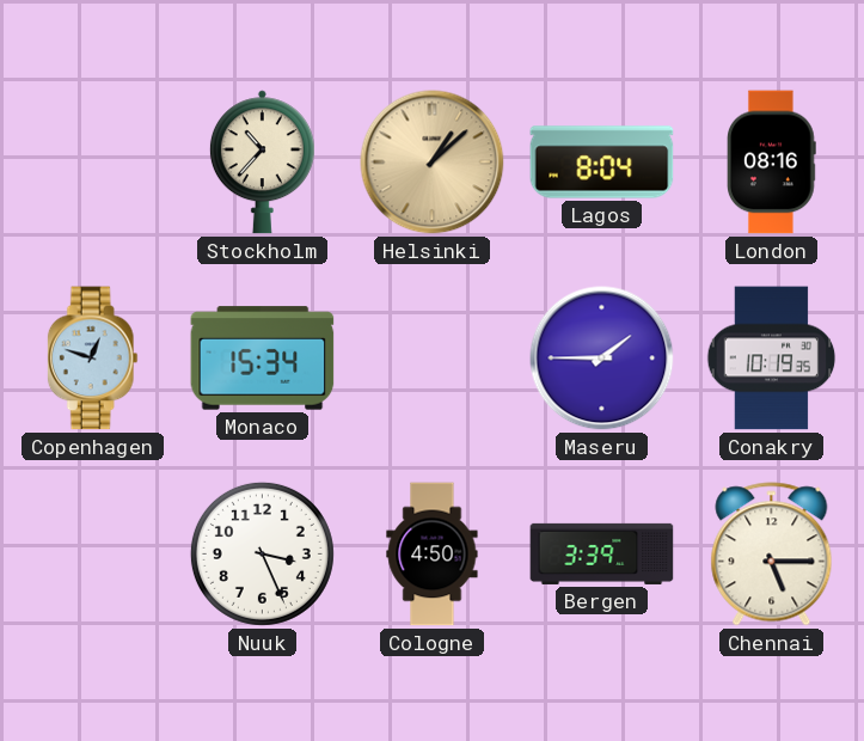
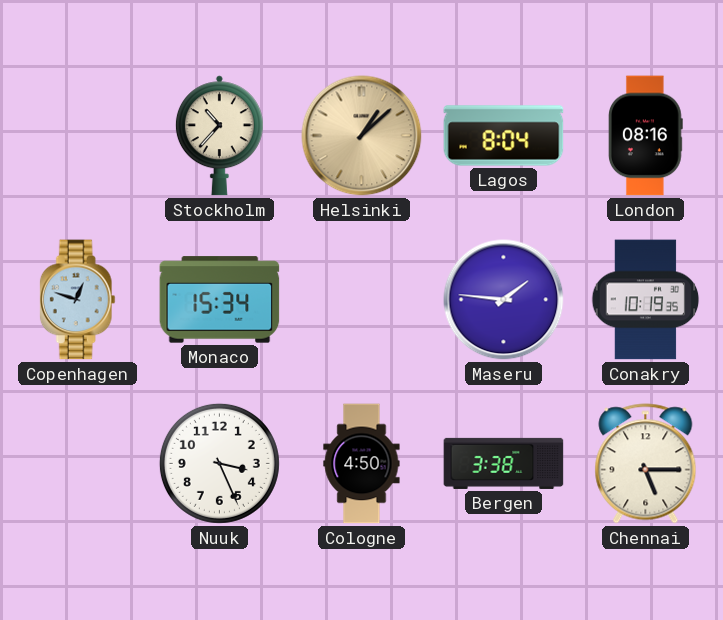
Maseru: 1:45 -> 1:46
Bergen: 3:39 -> 3:38
